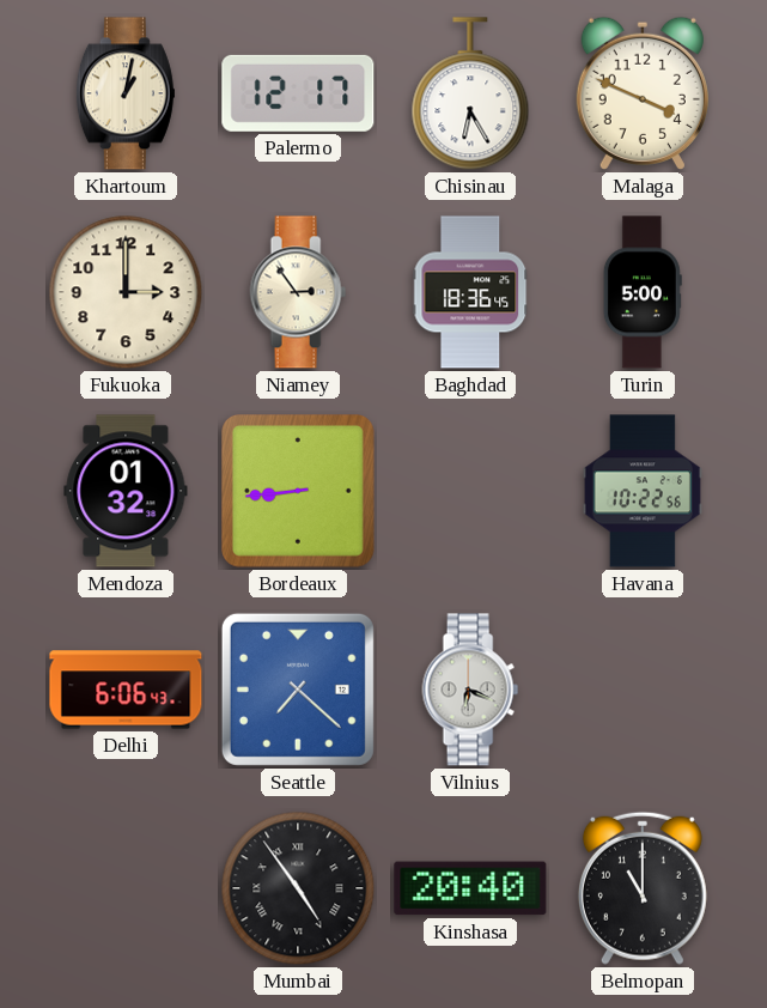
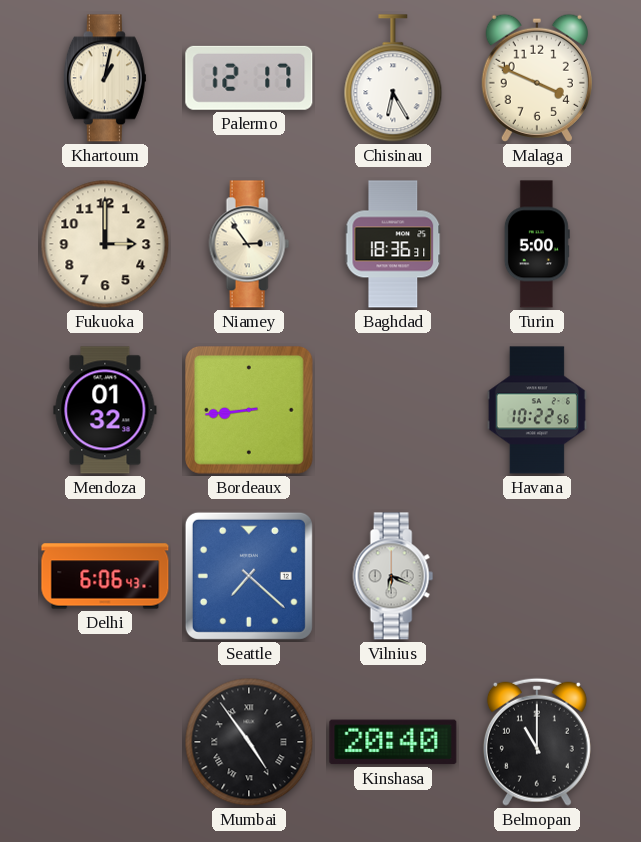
Baghdad: 18:36:45 -> 18:36:31
